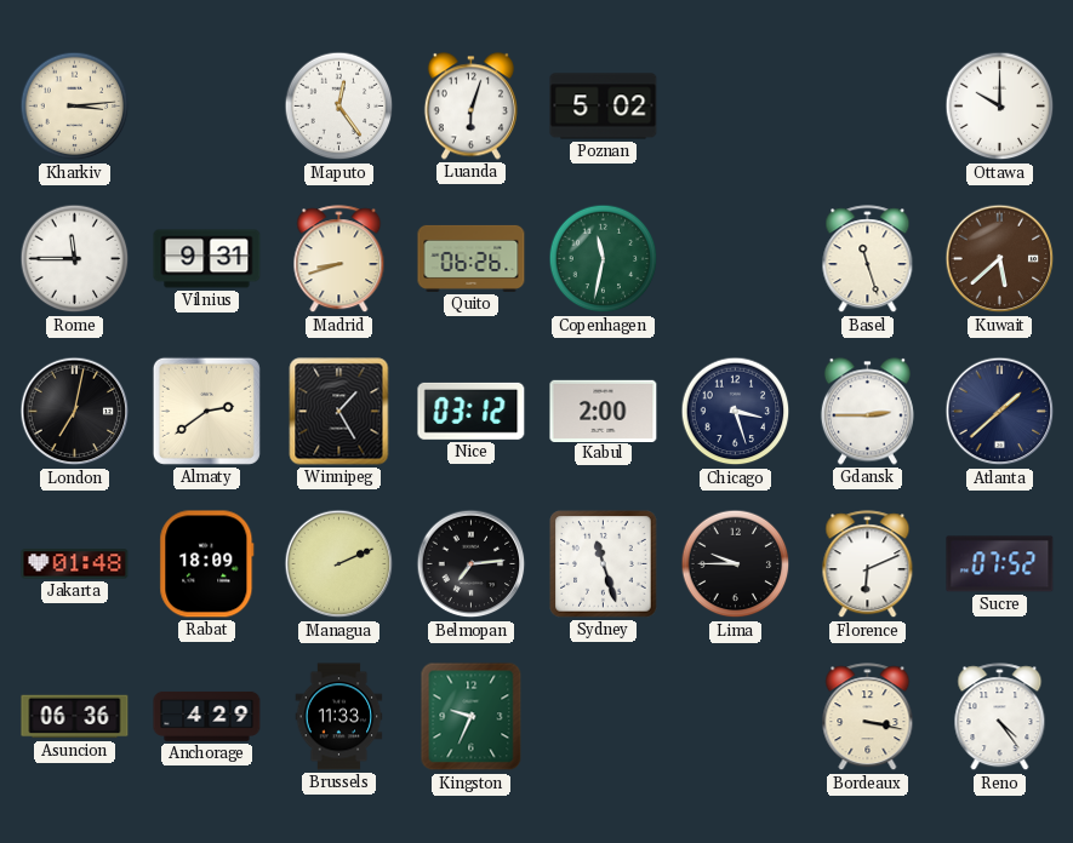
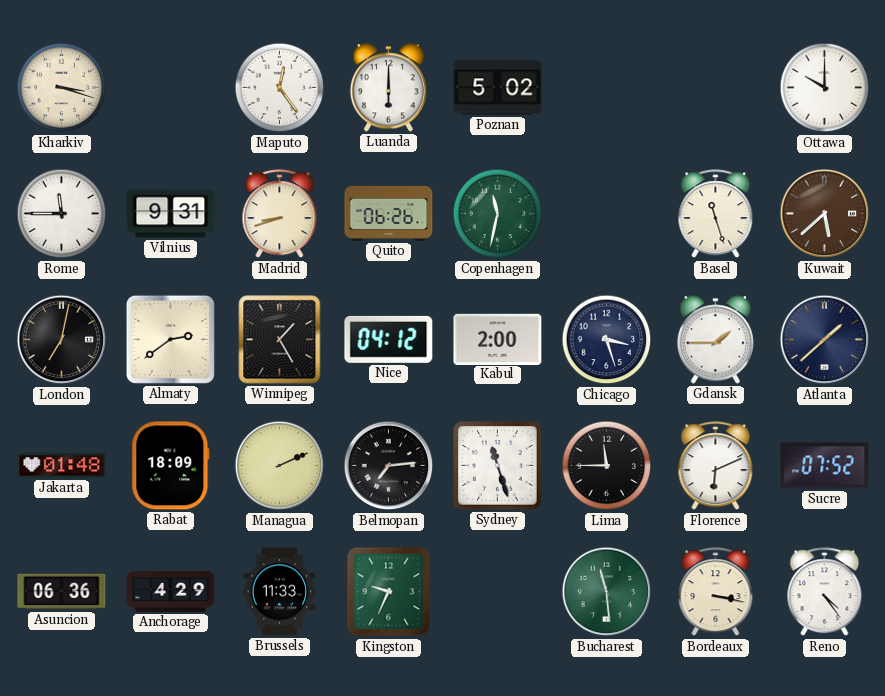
Kharkiv: 3:14 -> 3:18
Luanda: 6:03 -> 6:00
Nice: 03:12 -> 04:12
Gdansk: 2:45 -> 1:45
Lima: 9:45 -> 11:45
Bucharest: none -> 11:29
